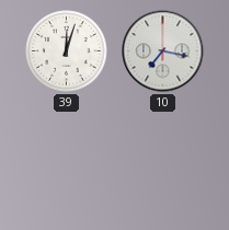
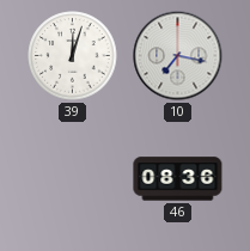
46: none -> 08:36
